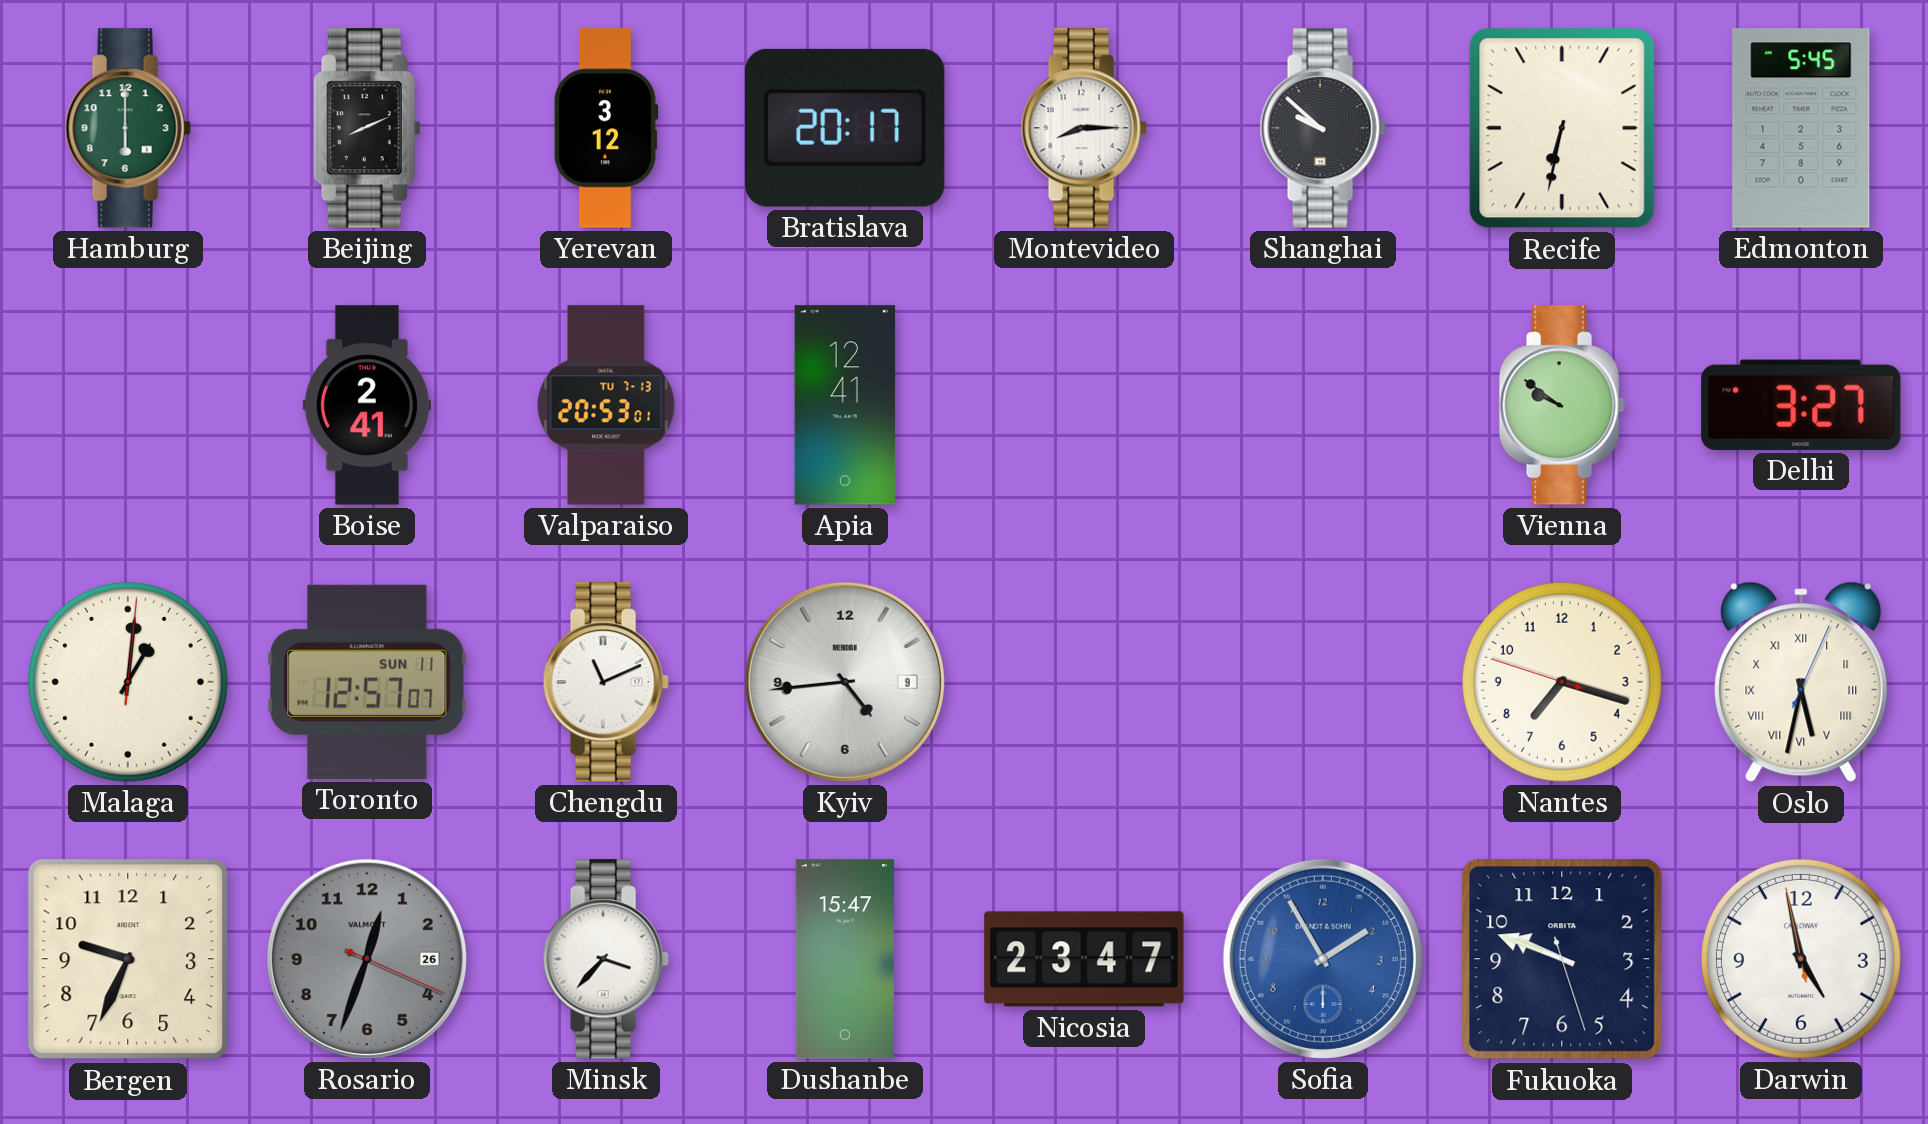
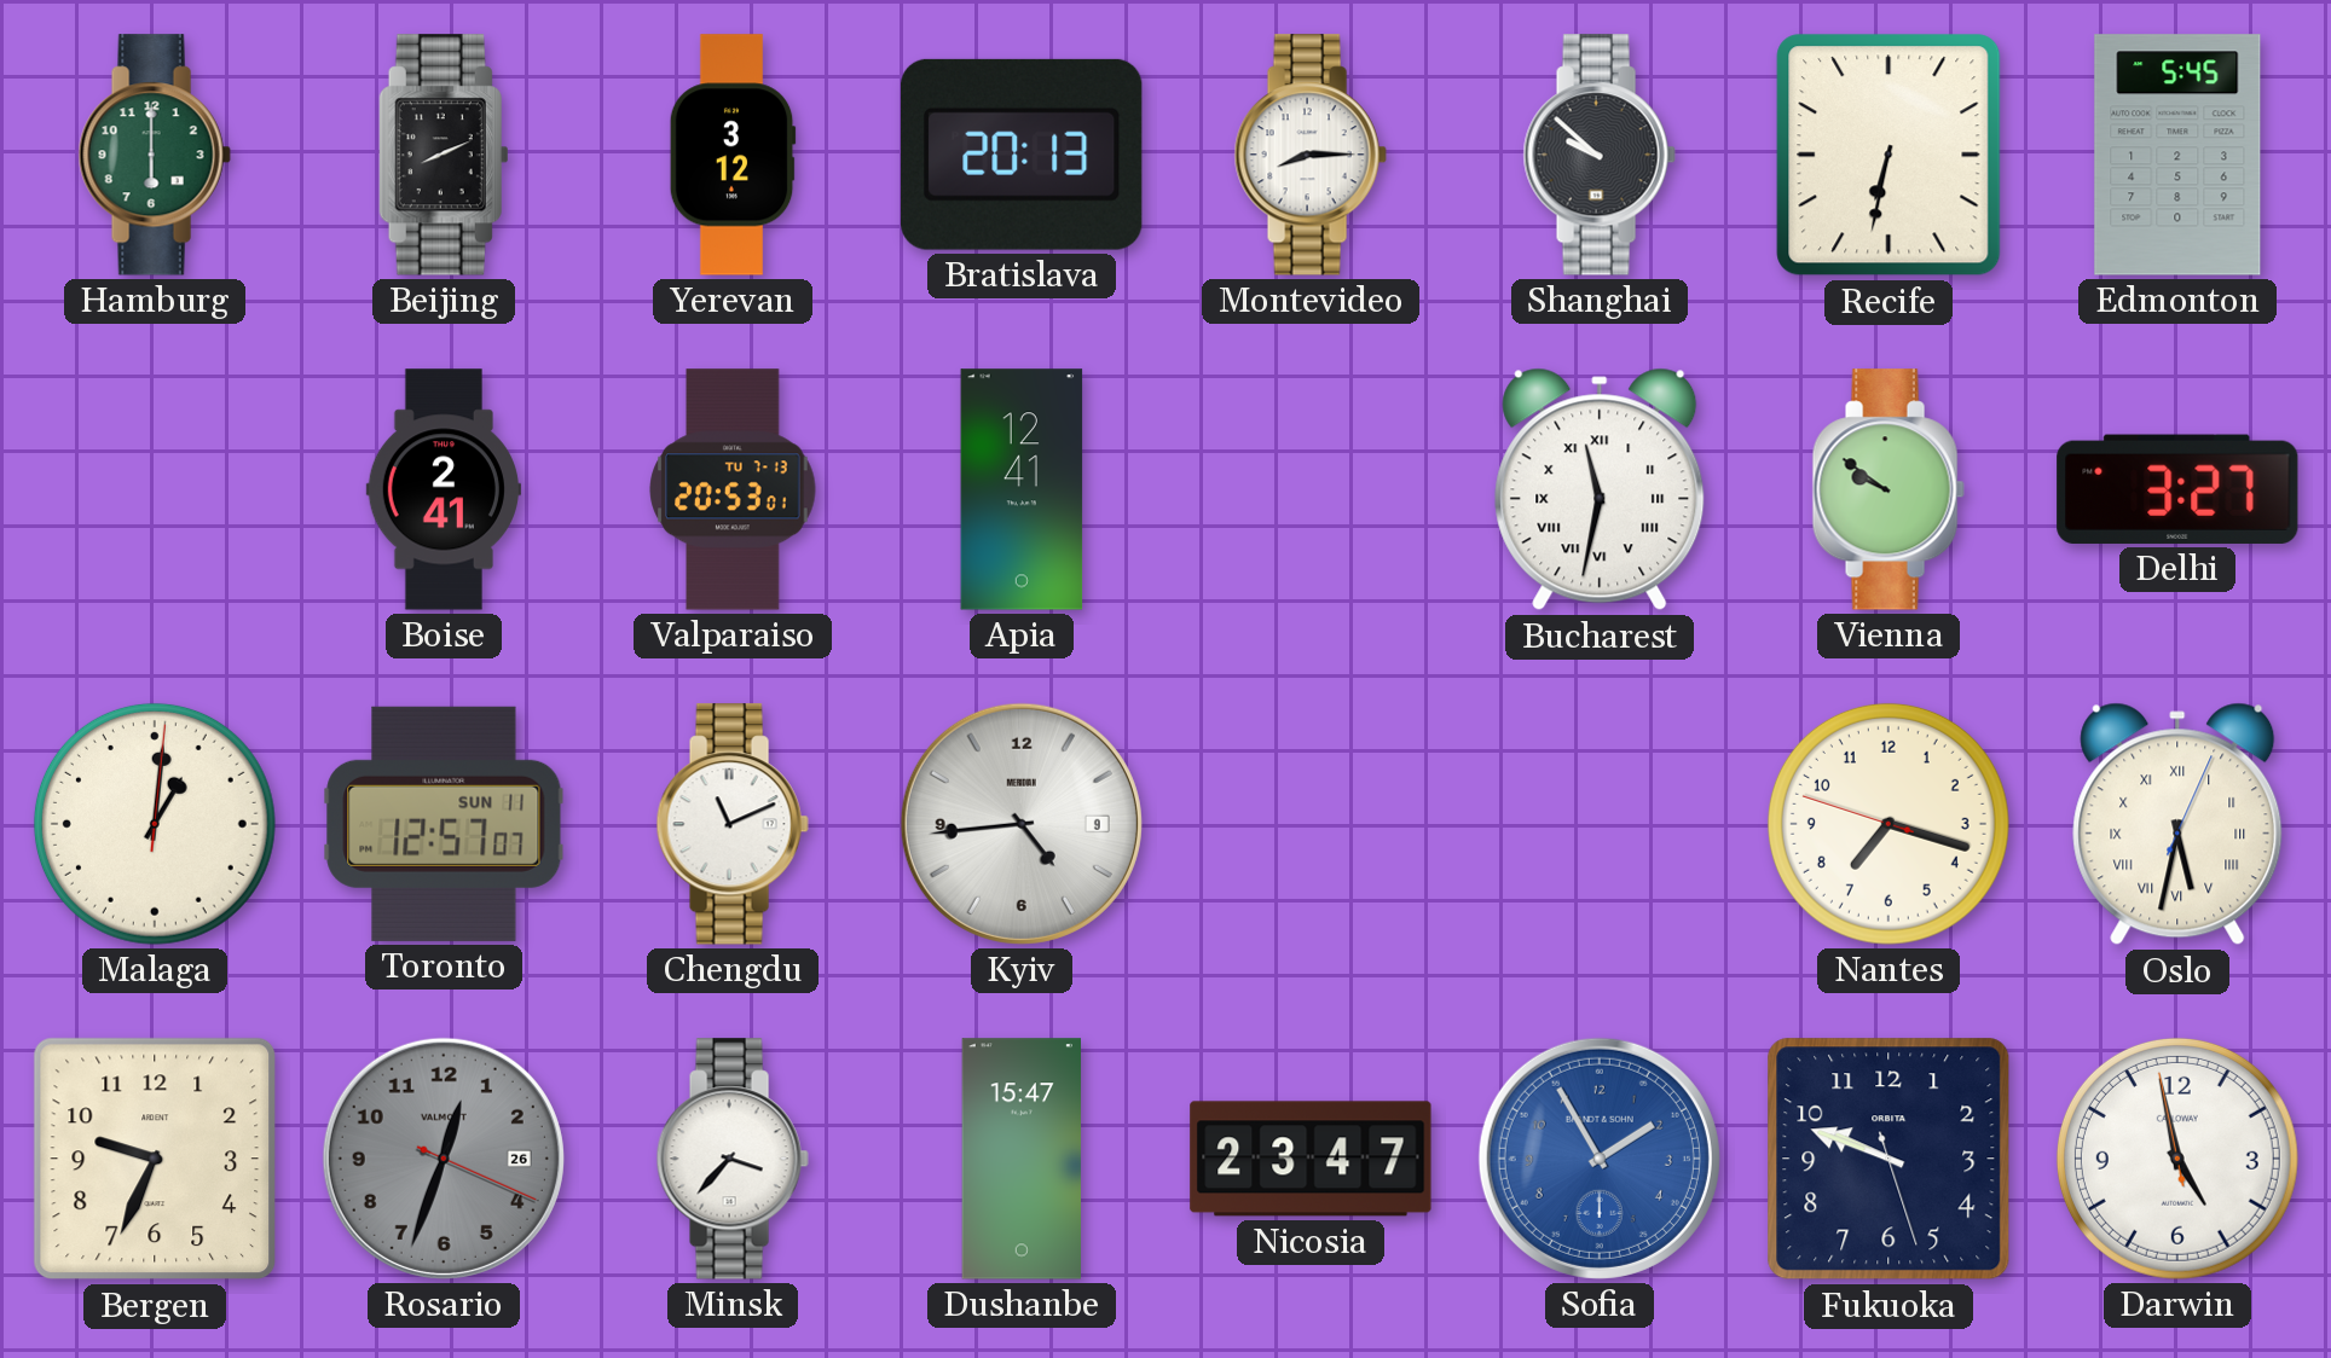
Bratislava: 20:17 -> 20:13
Bucharest: none -> 11:32
